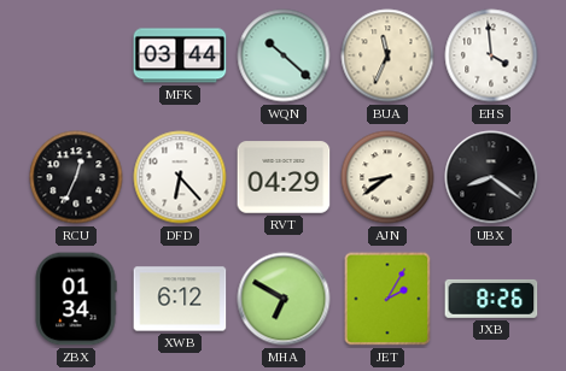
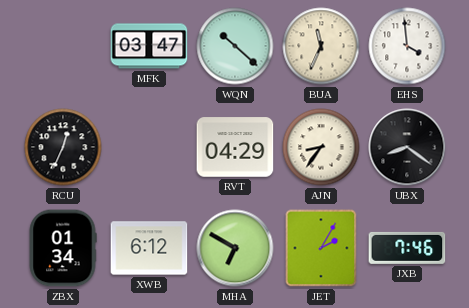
MFK: 03:44 -> 03:47
DFD: 6:23 -> none
AJN: 8:39 -> 8:36
JXB: 8:26 -> 7:46
